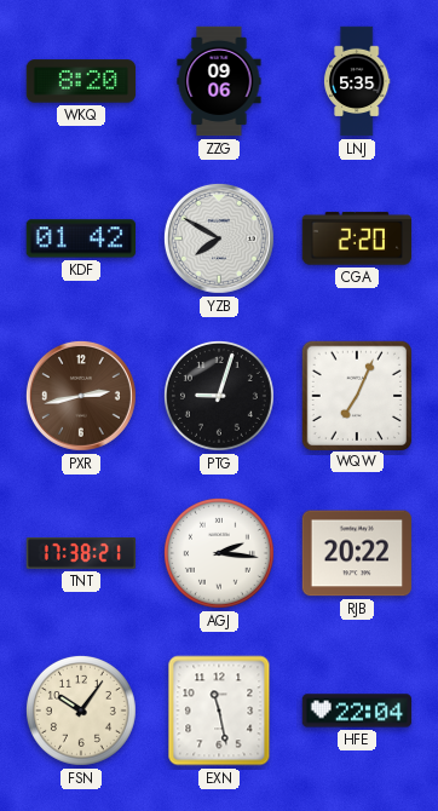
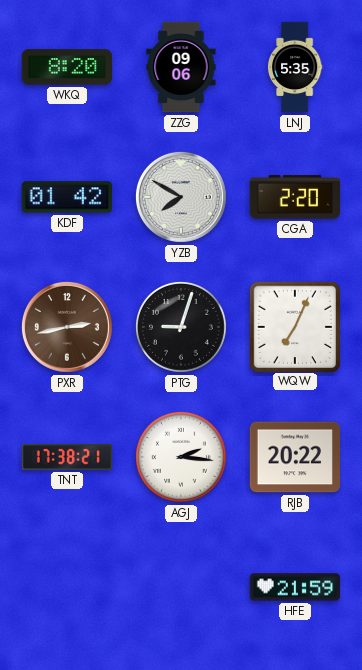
FSN: 10:06 -> none
EXN: 11:28 -> none
HFE: 22:04 -> 21:59
